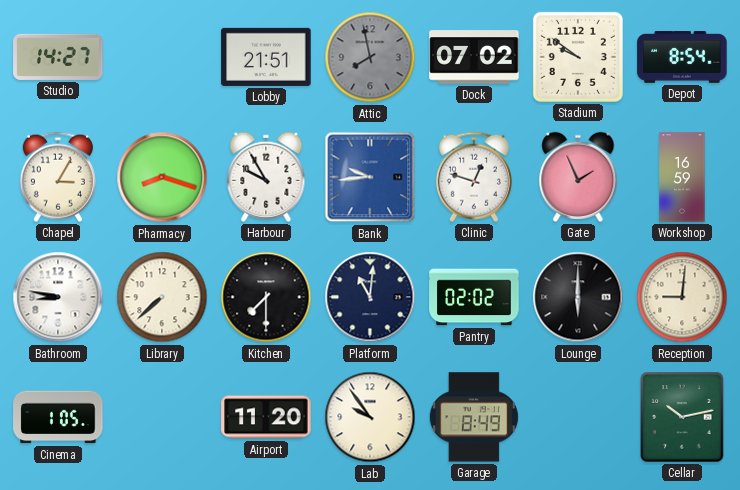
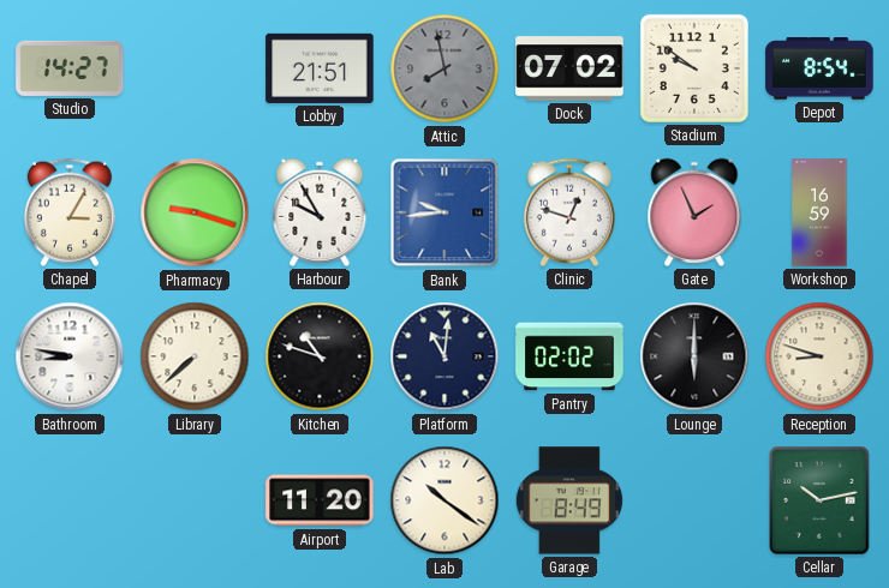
Pharmacy: 8:18 -> 9:18
Kitchen: 7:30 -> 10:48
Reception: 9:01 -> 8:48
Cinema: 1:05 -> none
Lab: 9:54 -> 10:21
